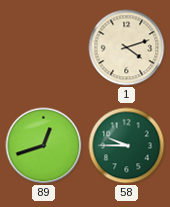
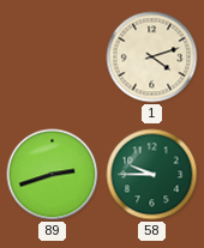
89: 12:42 -> 2:42
